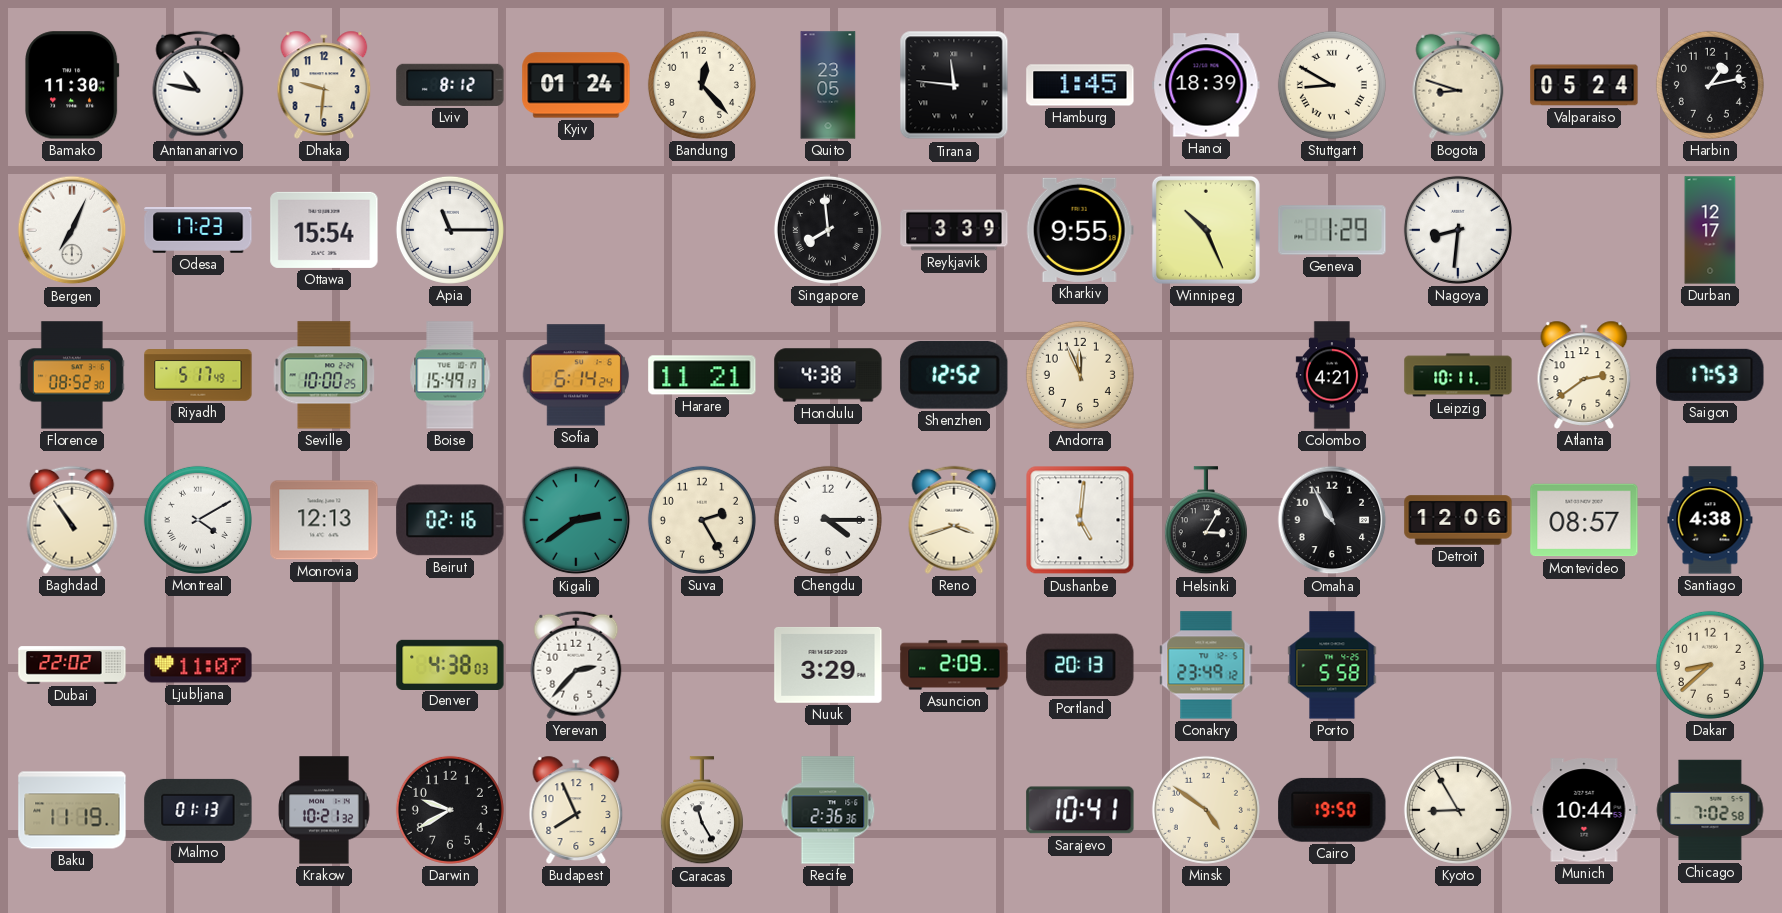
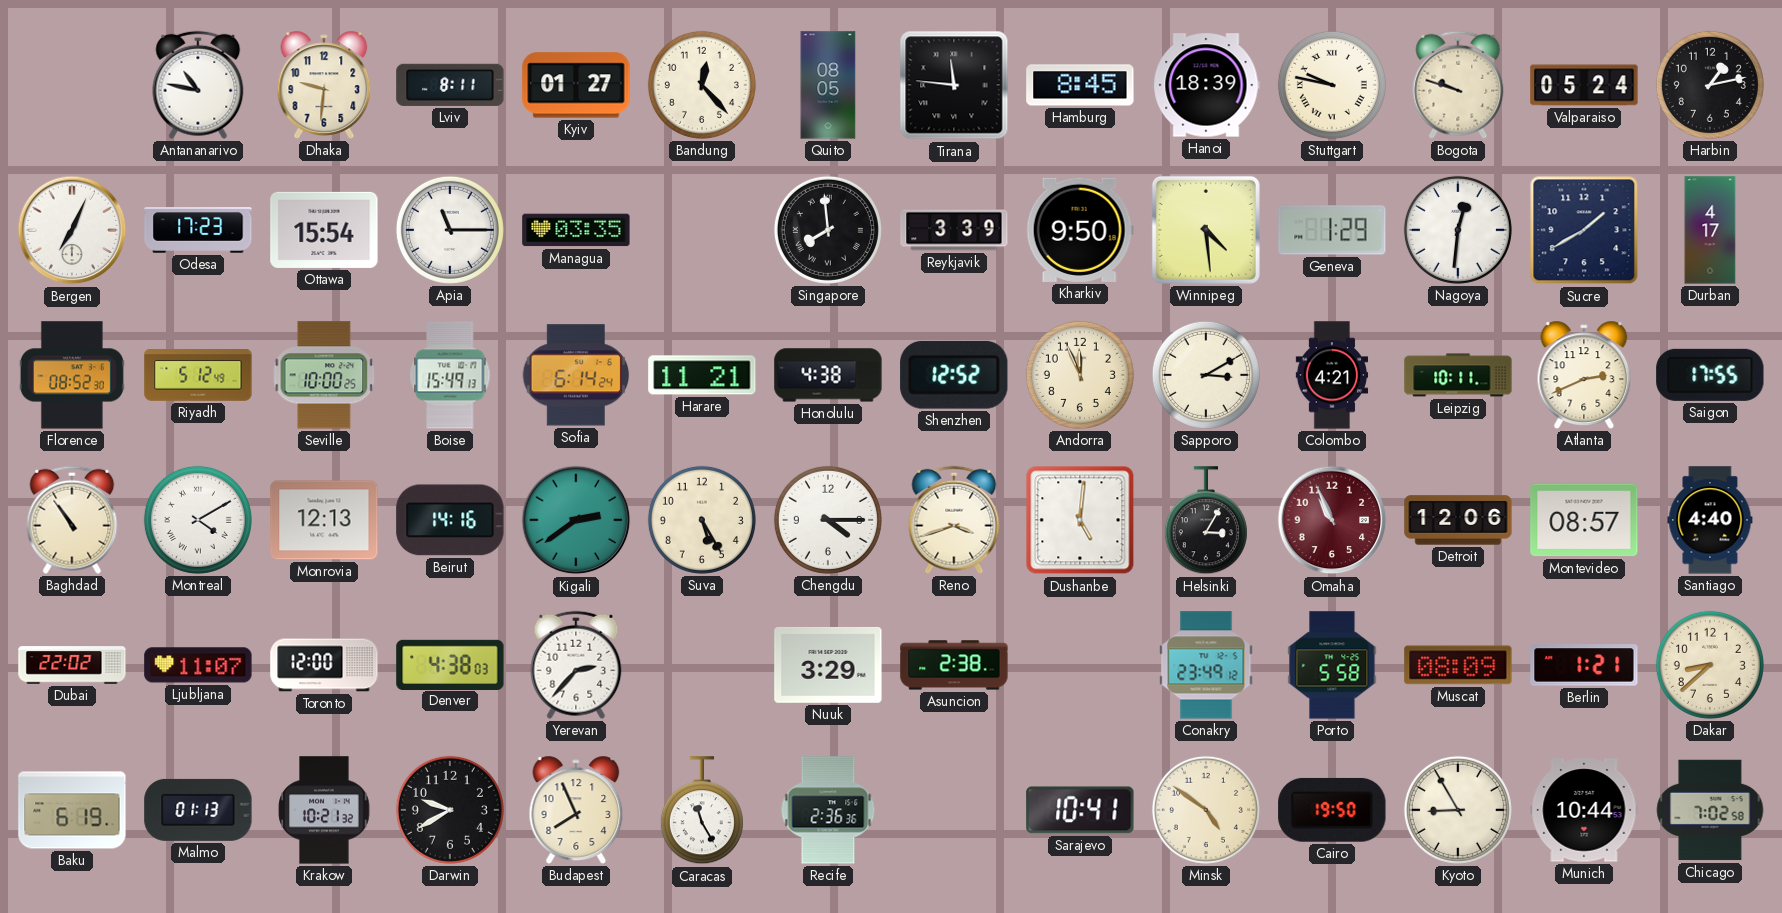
Bamako: 11:30 -> none
Lviv: 8:12 -> 8:11
Kyiv: 01:24 -> 01:27
Quito: 23:05 -> 08:05
Hamburg: 1:45 -> 8:45
Stuttgart: 8:50 -> 9:47
Bogota: 8:48 -> 9:48
Managua: none -> 03:35
Kharkiv: 9:55 -> 9:50
Winnipeg: 10:26 -> 4:29
Nagoya: 8:31 -> 12:31
Sucre: none -> 1:40
Durban: 12:17 -> 4:17
Riyadh: 5:17 -> 5:12
Sapporo: none -> 3:10
Atlanta: 2:39 -> 2:41
Saigon: 17:53 -> 17:55
Beirut: 02:16 -> 14:16
Suva: 2:25 -> 5:25
Omaha: 10:55 -> 10:56
Omaha dial: black -> burgundy
Santiago: 4:38 -> 4:40
Toronto: none -> 12:00
Asuncion: 2:09 -> 2:38
Portland: 20:13 -> none
Muscat: none -> 08:09
Berlin: none -> 1:21
Baku: 11:19 -> 6:19
